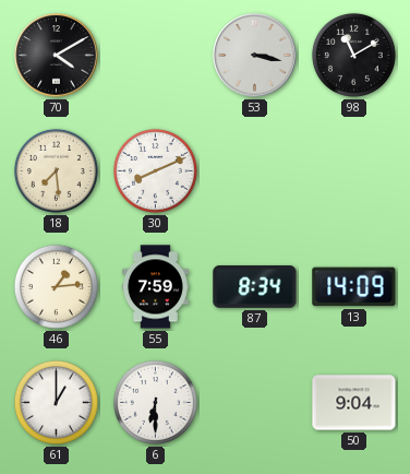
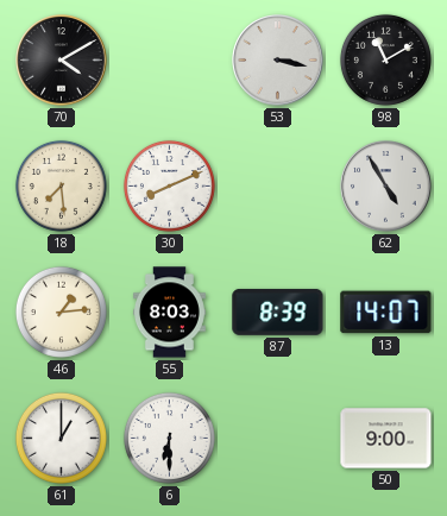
62: none -> 4:55
55: 7:59 -> 8:03
87: 8:34 -> 8:39
13: 14:09 -> 14:07
50: 9:04 -> 9:00
